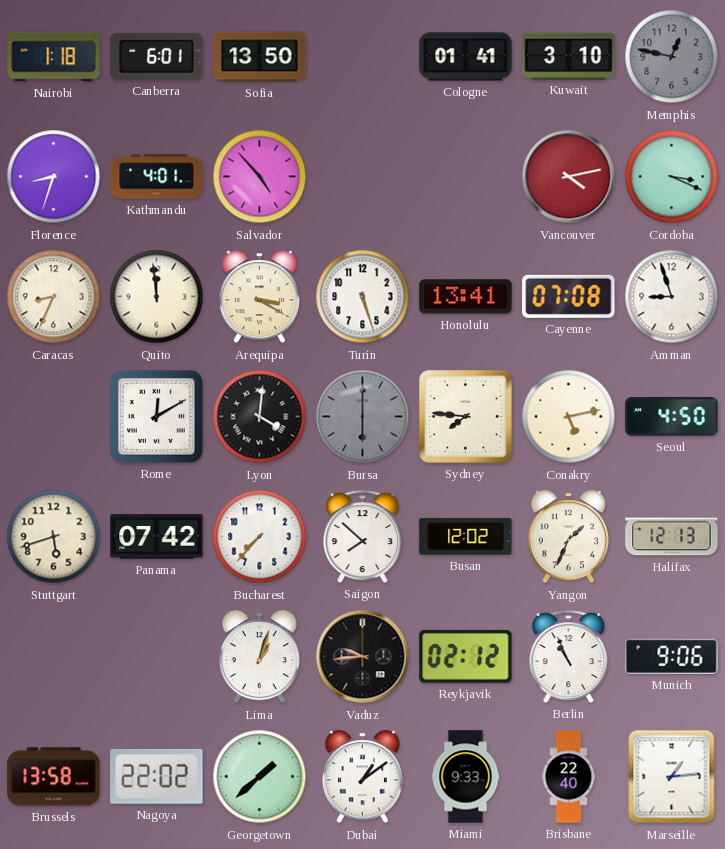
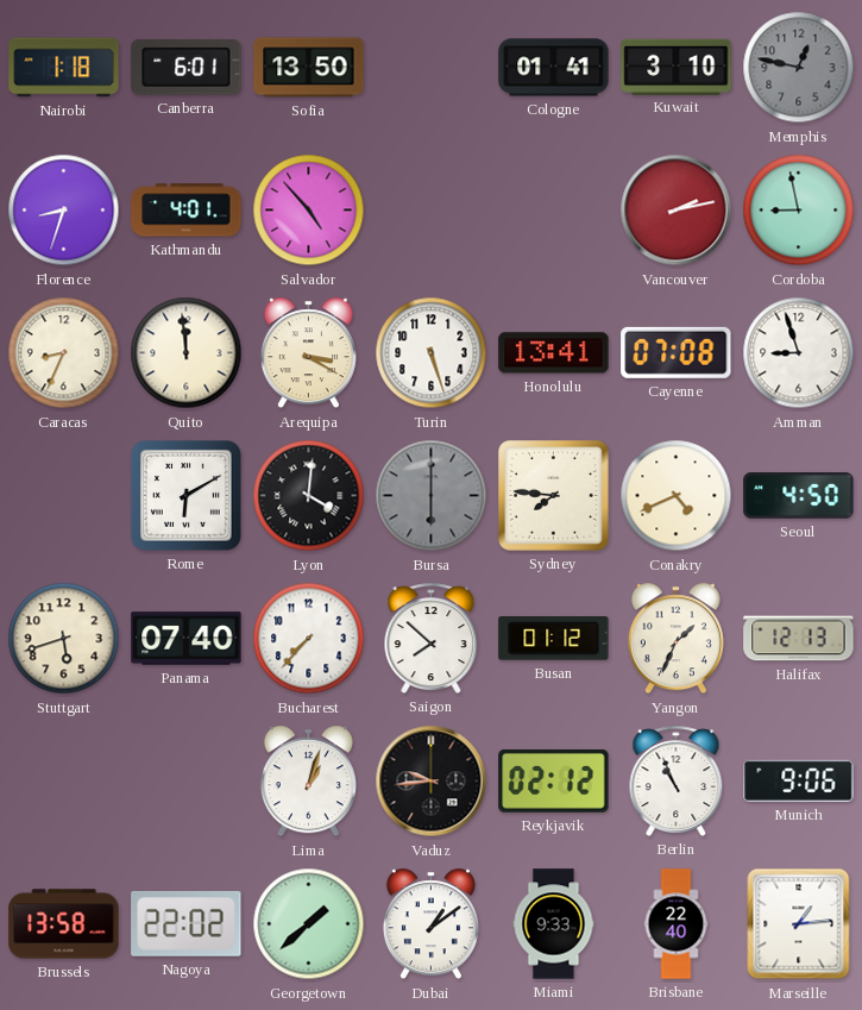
Vancouver: 4:13 -> 2:13
Cordoba: 3:19 -> 8:58
Rome: 12:10 -> 6:10
Conakry: 5:13 -> 4:41
Panama: 07:42 -> 07:40
Busan: 12:02 -> 01:12
